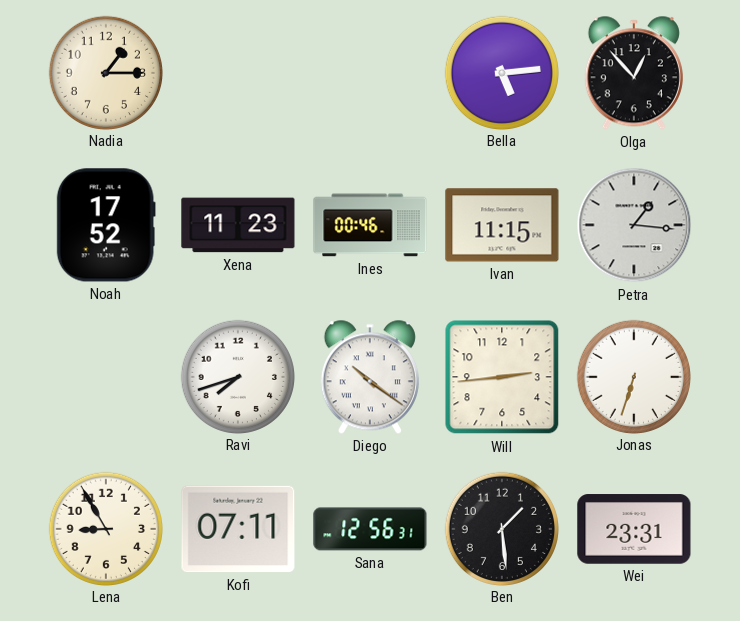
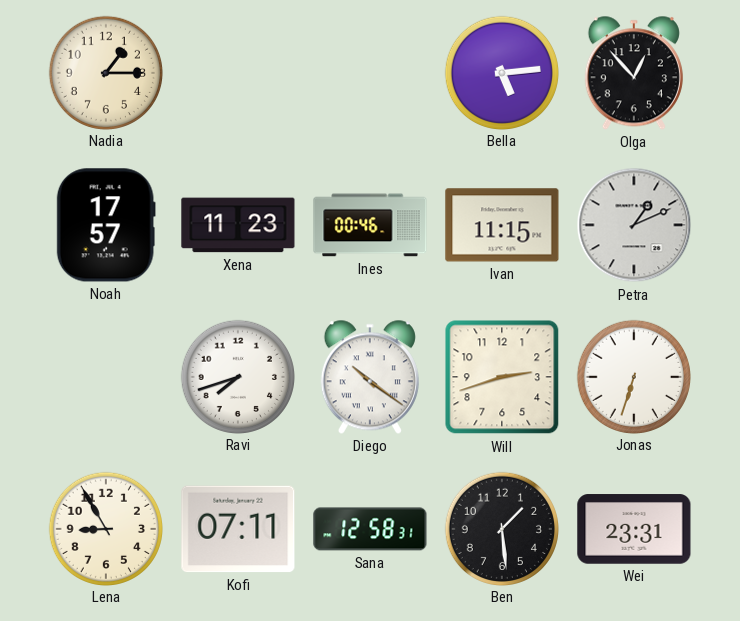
Noah: 17:52 -> 17:57
Petra: 1:16 -> 1:11
Will: 2:44 -> 2:42
Sana: 12:56 -> 12:58
